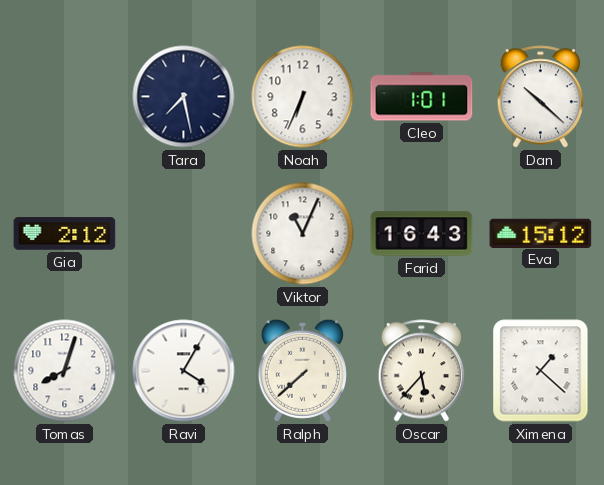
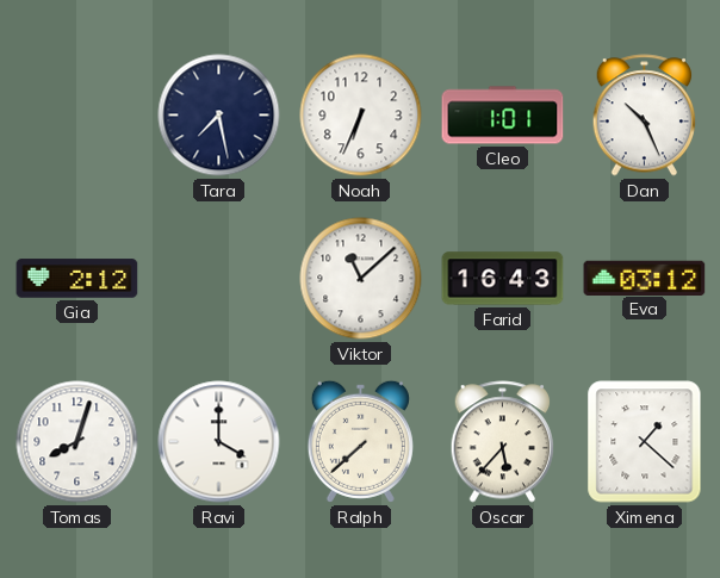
Dan: 10:22 -> 10:26
Viktor: 11:04 -> 11:08
Eva: 15:12 -> 03:12
Ravi: 4:05 -> 4:00
